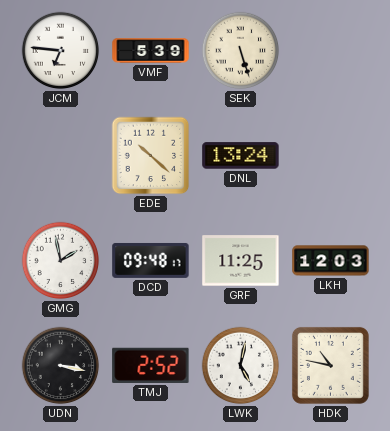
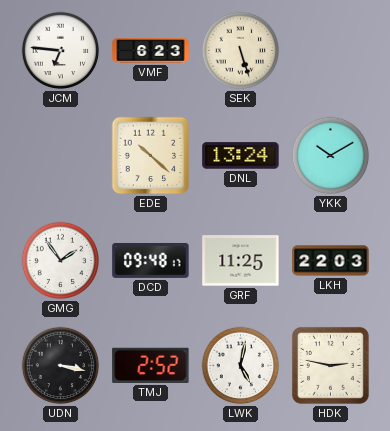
VMF: 5:39 -> 6:23
YKK: none -> 10:10
GMG: 1:58 -> 1:54
LKH: 12:03 -> 22:03
HDK: 10:47 -> 2:47
